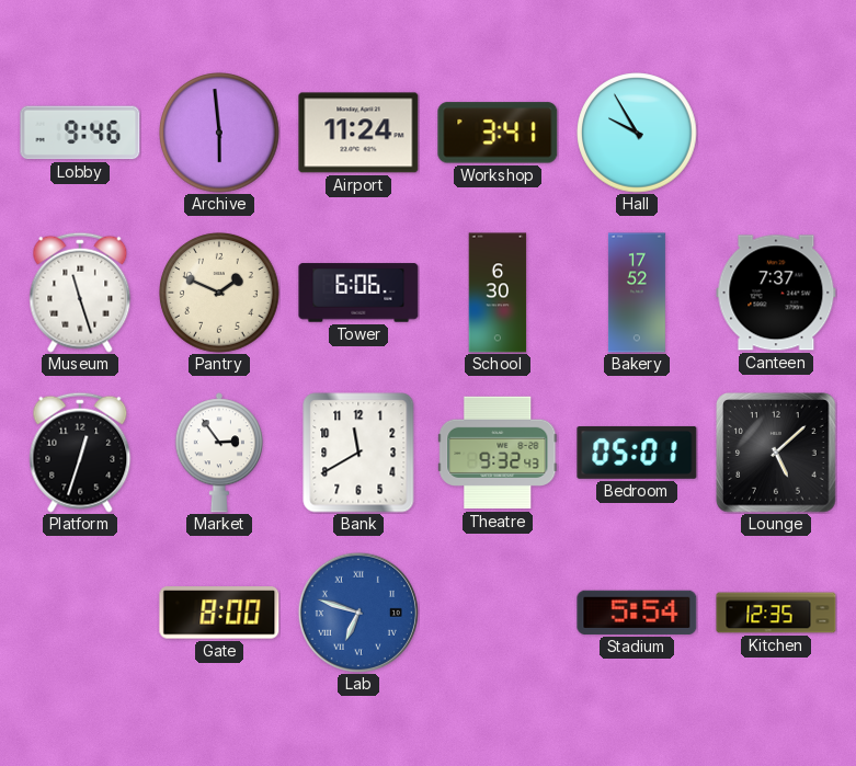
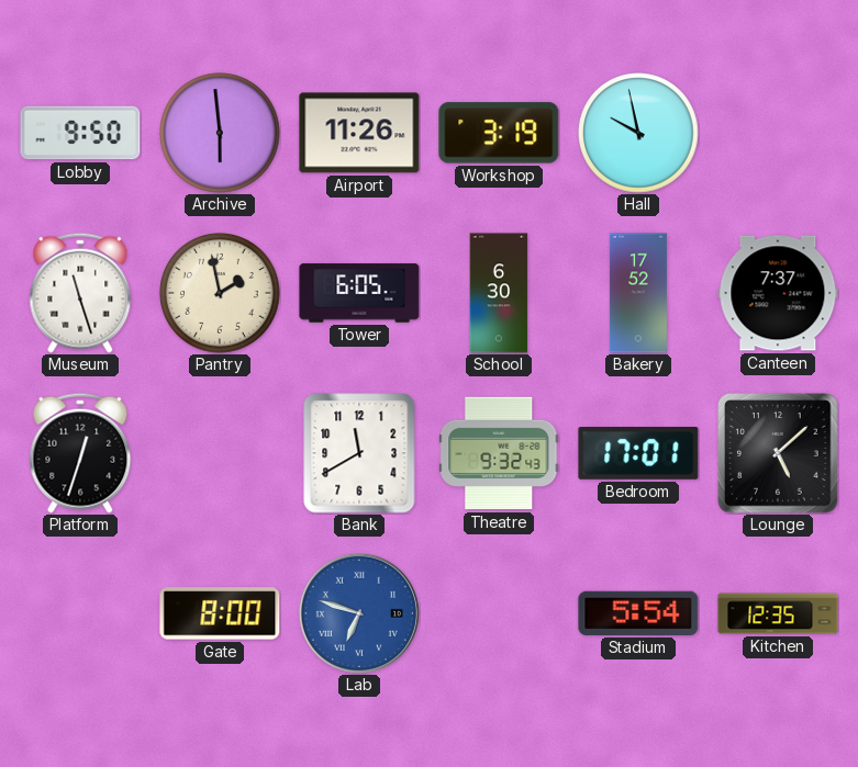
Lobby: 9:46 -> 9:50
Airport: 11:24 -> 11:26
Workshop: 3:41 -> 3:19
Hall: 9:55 -> 9:58
Pantry: 1:49 -> 1:58
Tower: 6:06 -> 6:05
Market: 2:54 -> none
Bedroom: 05:01 -> 17:01
